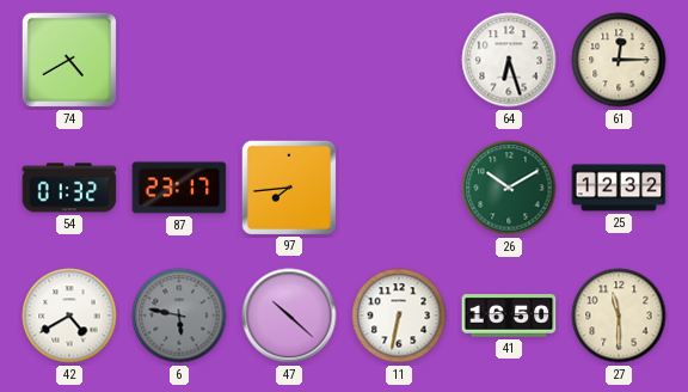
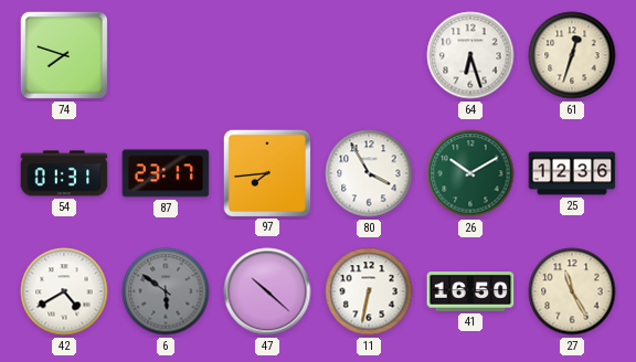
74: 4:40 -> 7:48
61: 12:15 -> 12:33
54: 01:32 -> 01:31
80: none -> 3:55
25: 12:32 -> 12:36
6: 5:47 -> 5:51
27: 11:30 -> 11:25
